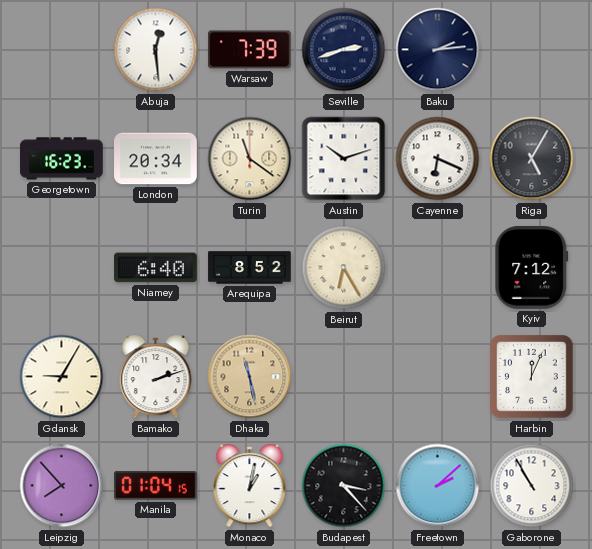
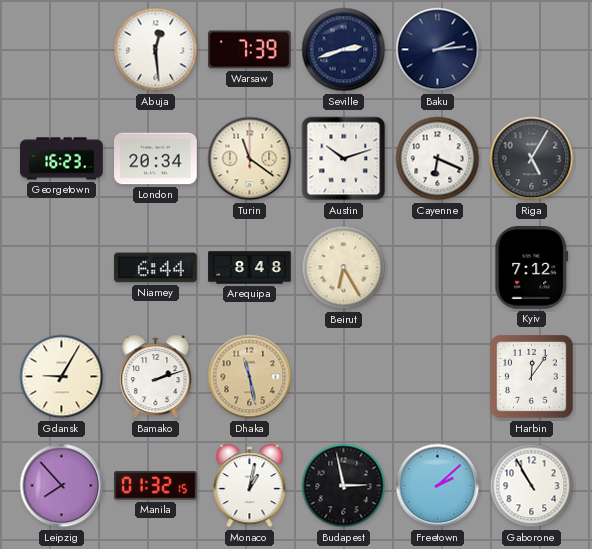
Niamey: 6:40 -> 6:44
Arequipa: 8:52 -> 8:48
Harbin: 12:04 -> 12:06
Manila: 01:04 -> 01:32
Budapest: 3:23 -> 2:58
